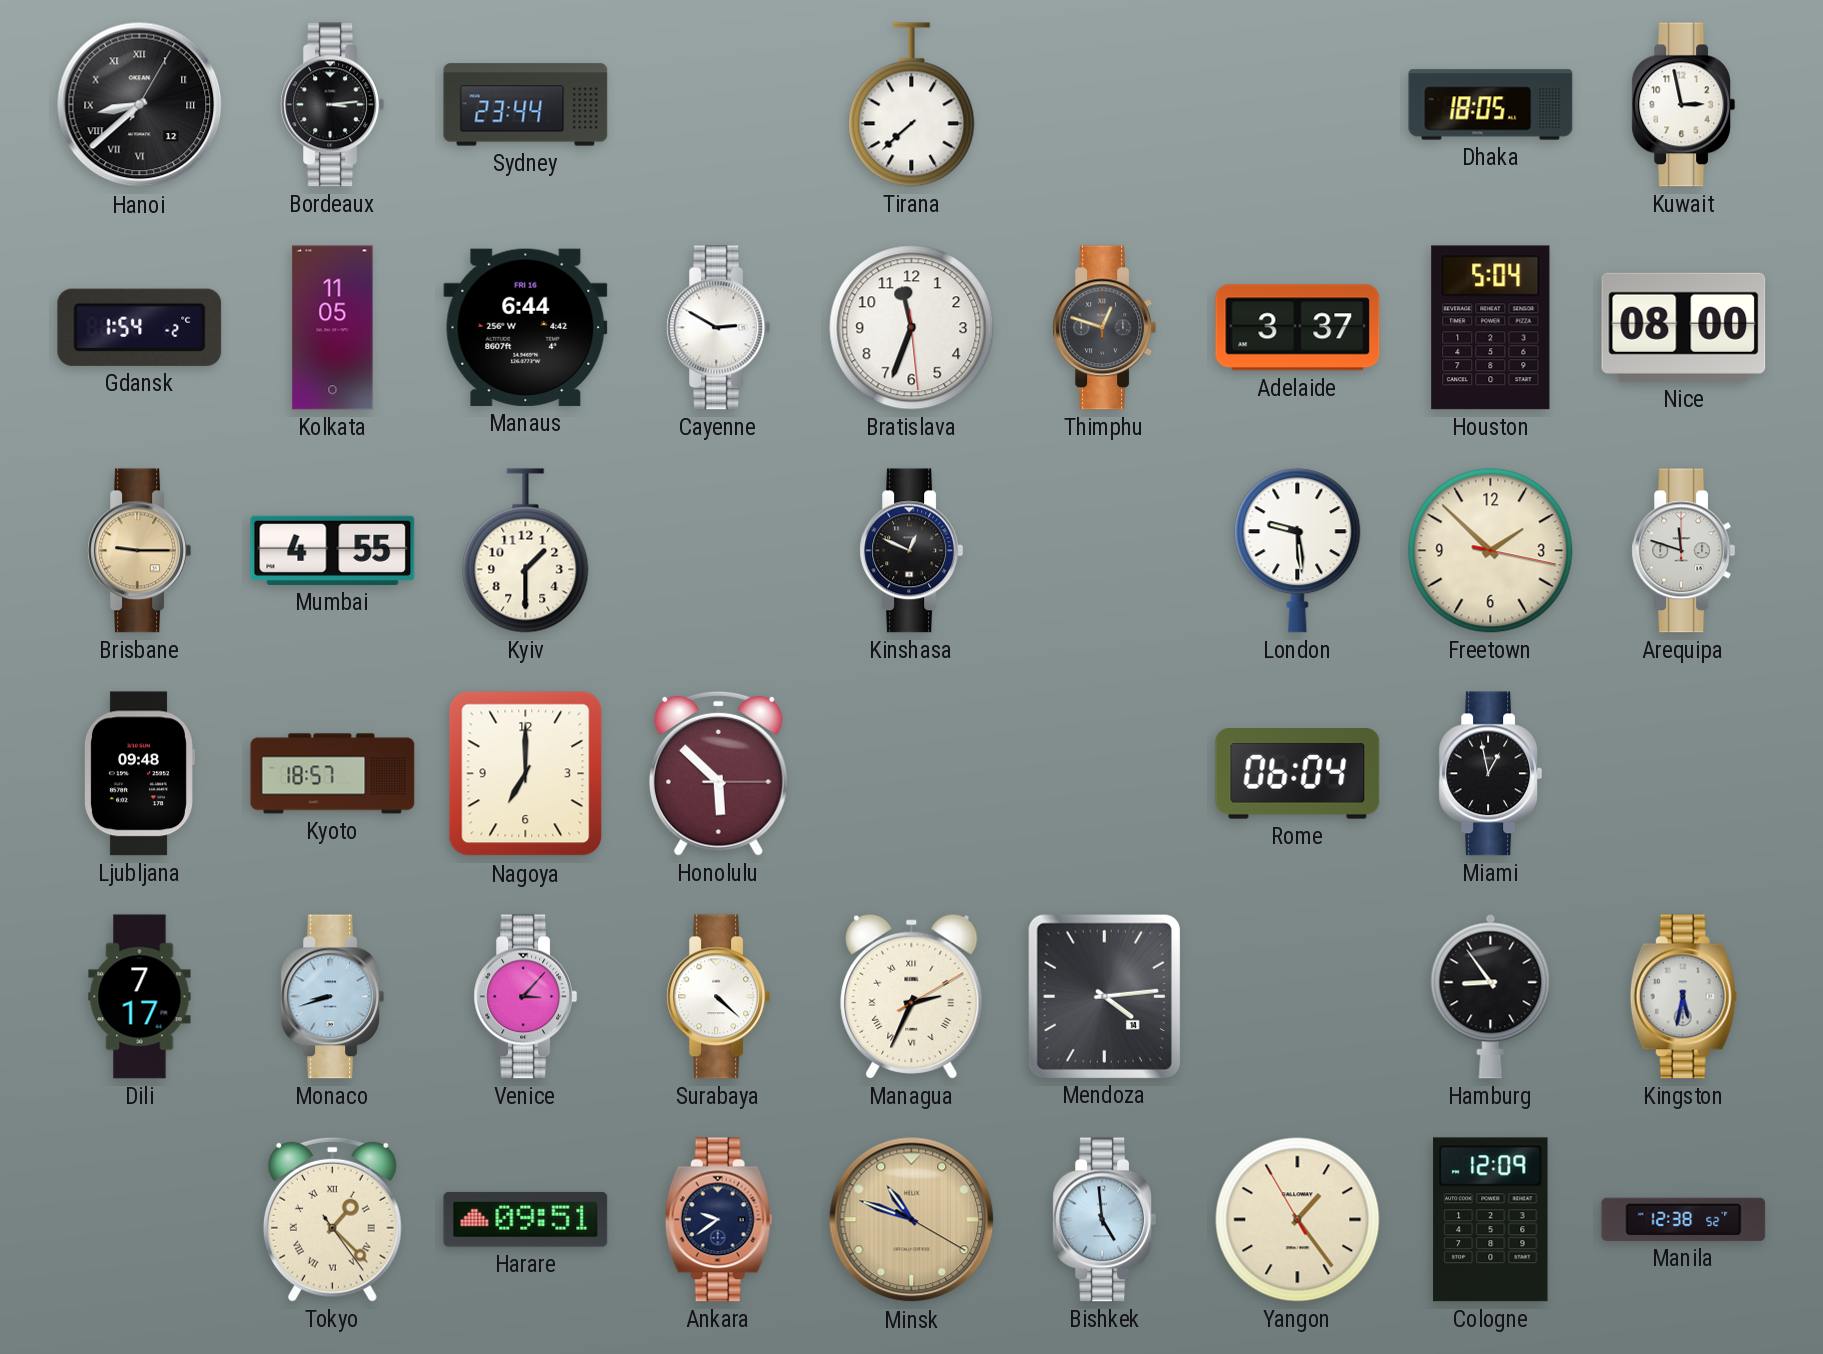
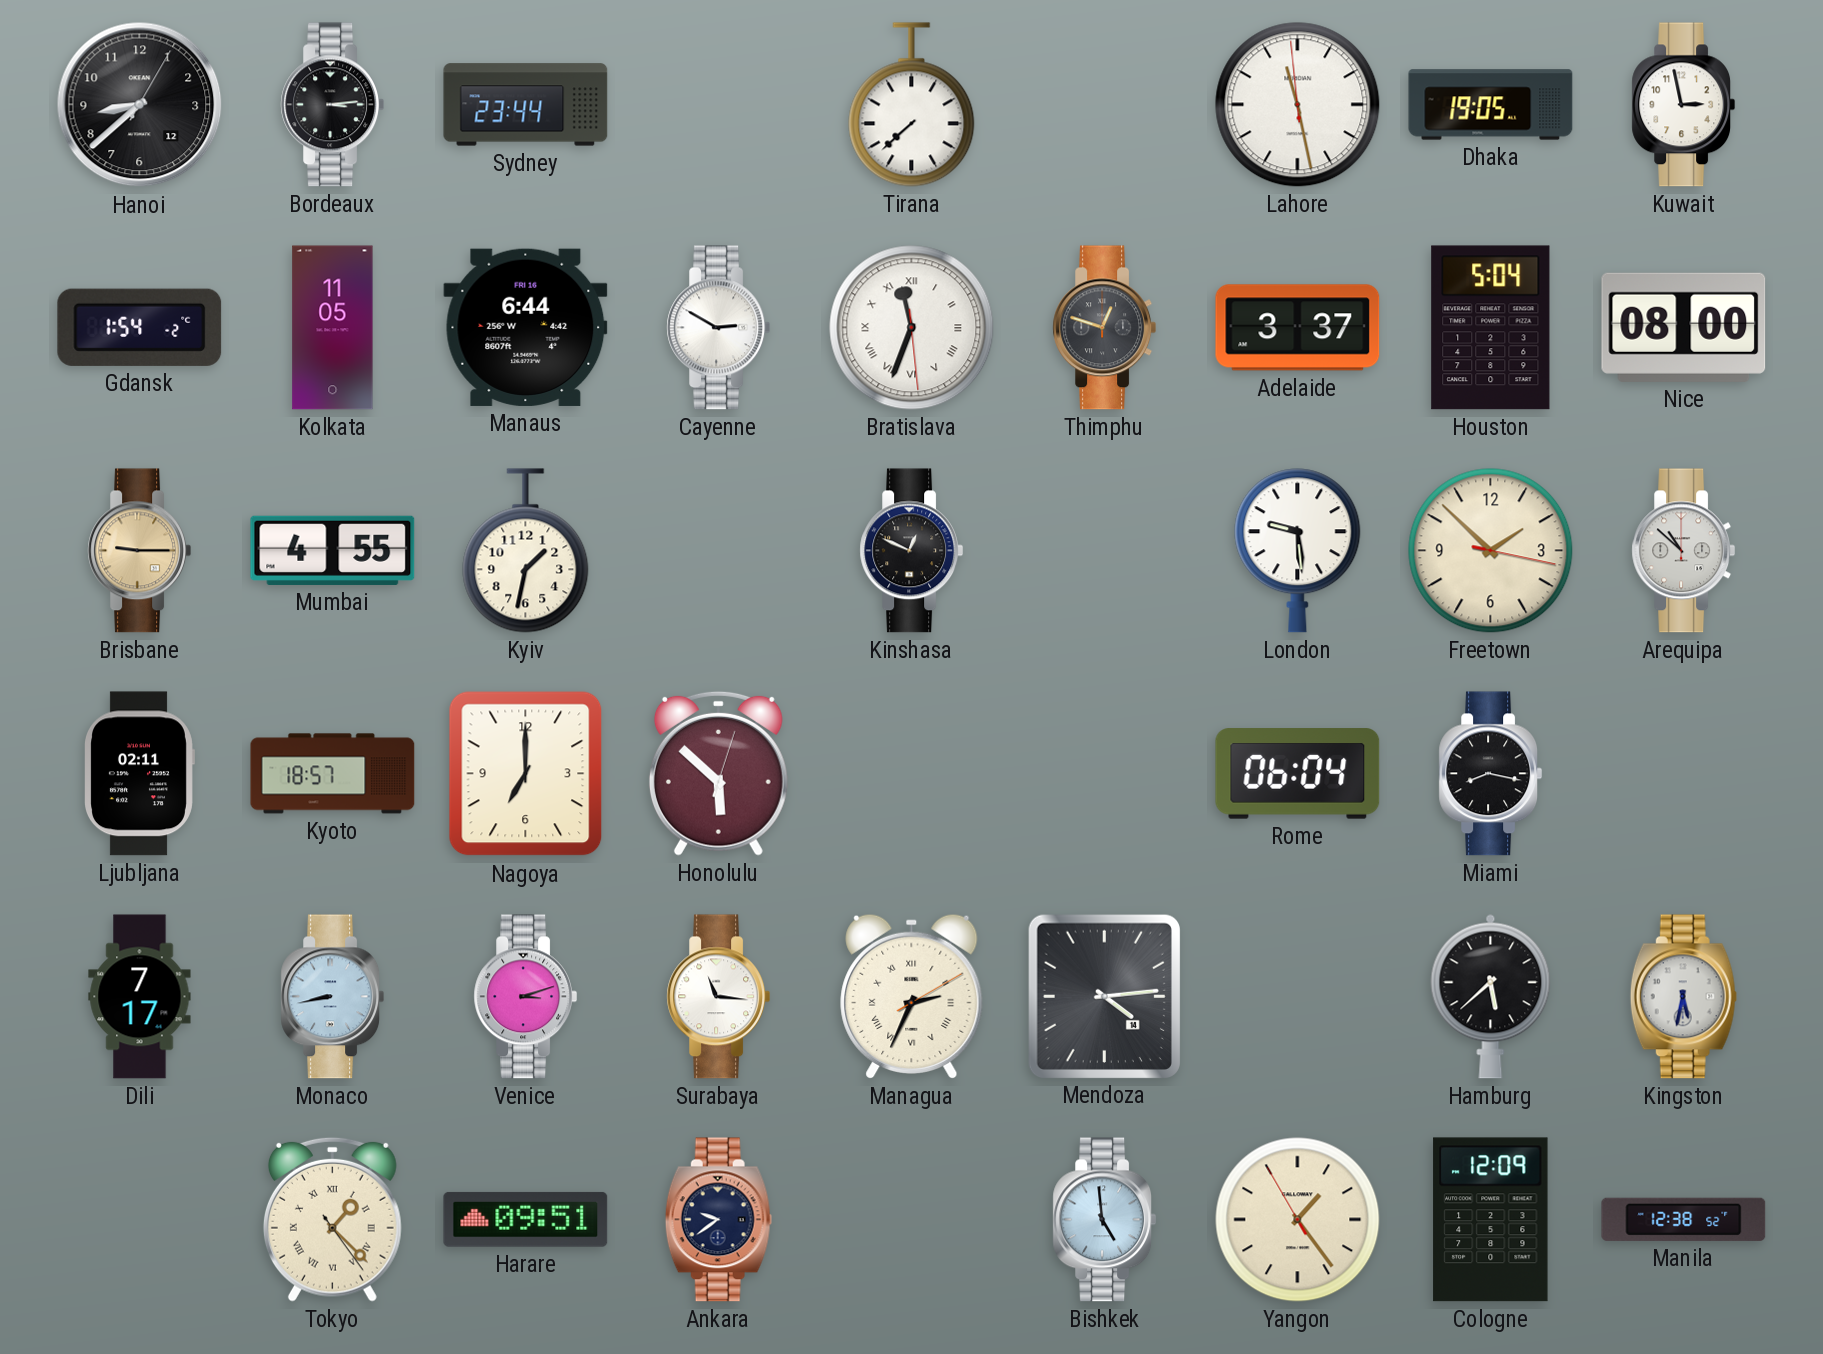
Hanoi numerals: Roman -> Arabic
Lahore: none -> 11:27
Dhaka: 18:05 -> 19:05
Bratislava numerals: Arabic -> Roman
Kyiv: 1:30 -> 1:32
Arequipa: 11:48 -> 10:52
Ljubljana: 09:48 -> 02:11
Honolulu: 5:52:15 -> 5:52:03
Miami: 12:58 -> 8:17
Monaco: 8:42 -> 8:43
Venice: 3:07 -> 3:12
Surabaya: 4:22 -> 11:16
Hamburg: 8:54 -> 5:38
Minsk: 10:48 -> none
